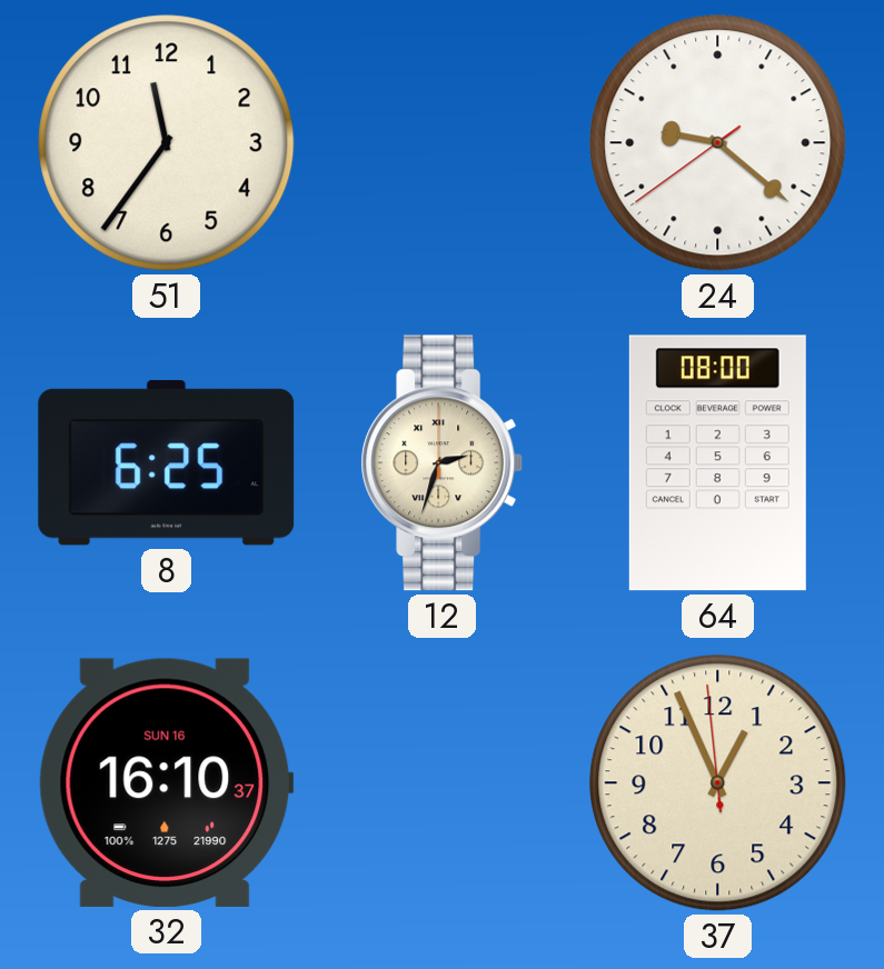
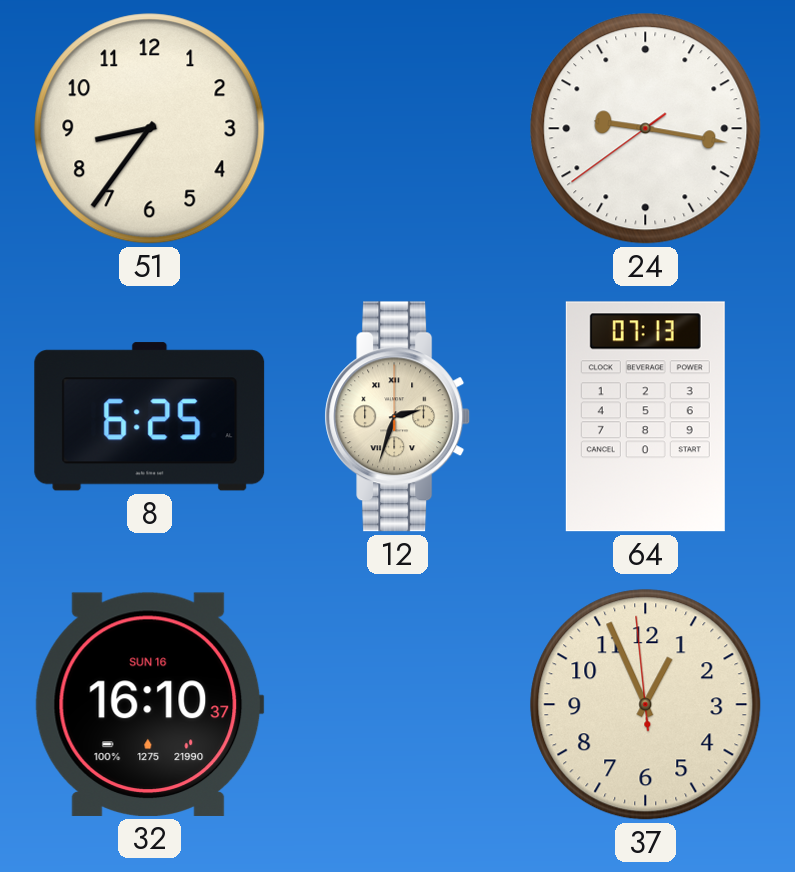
51: 11:36 -> 8:36
24: 9:21 -> 9:16
64: 08:00 -> 07:13
